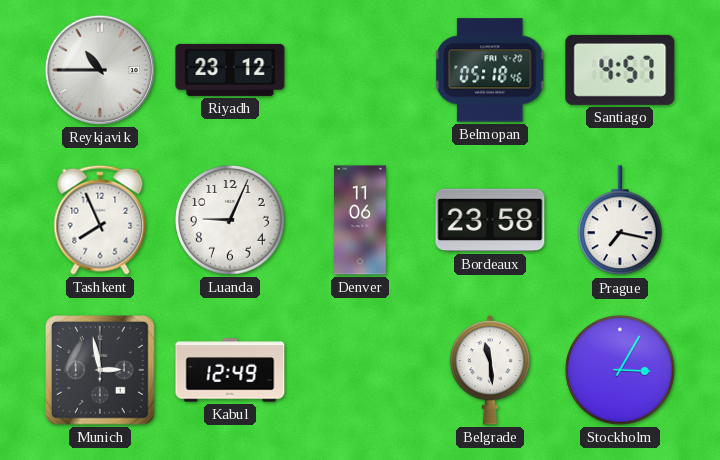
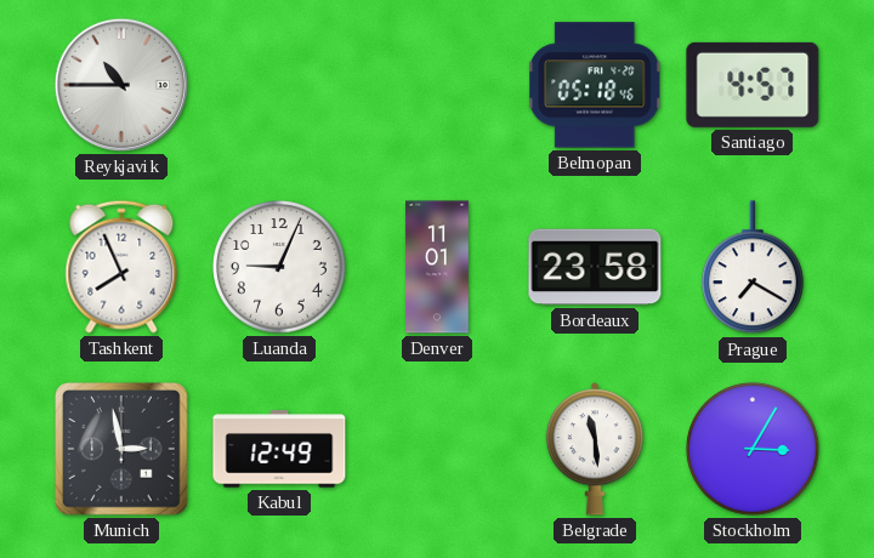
Riyadh: 23:12 -> none
Denver: 11:06 -> 11:01
Prague: 7:17 -> 7:20
